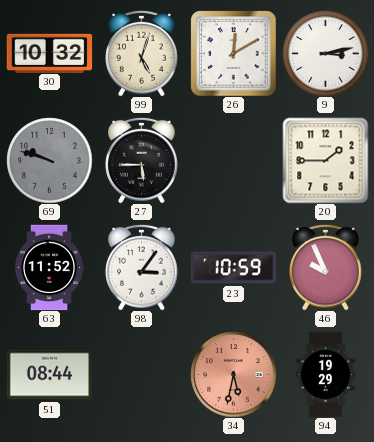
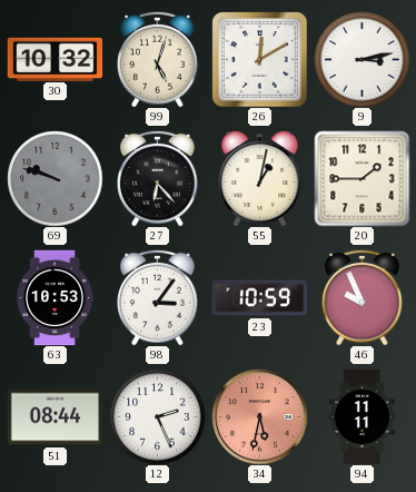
27: 5:45 -> 6:23
55: none -> 1:02
63: 11:52 -> 10:53
12: none -> 2:26
94: 19:29 -> 11:11
